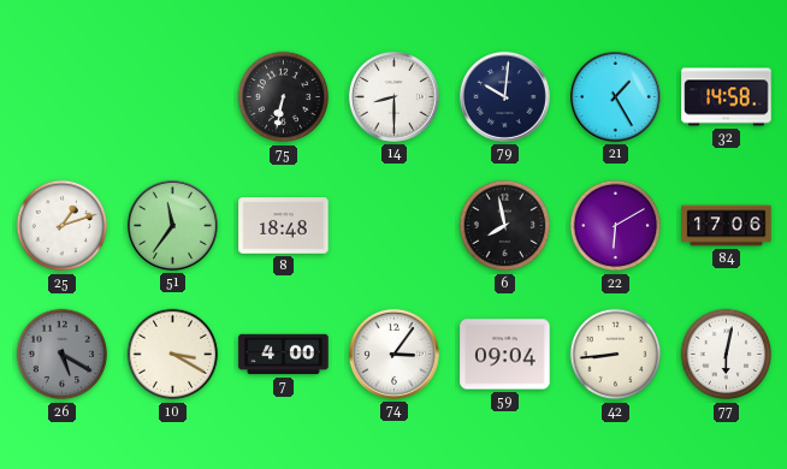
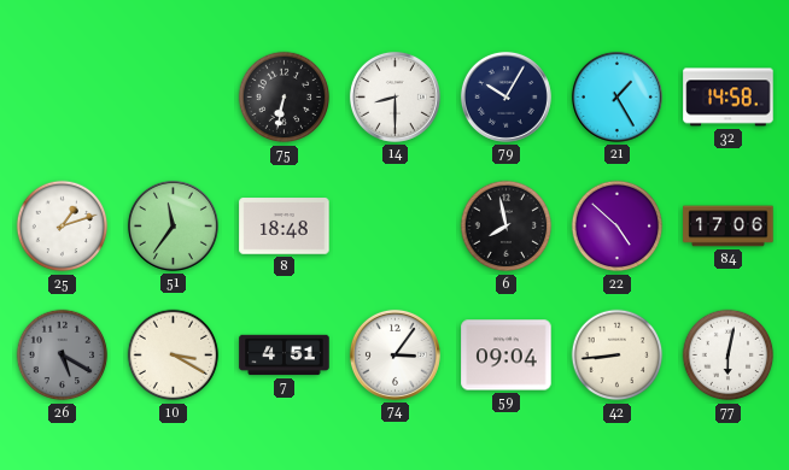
79: 10:01 -> 10:05
22: 6:10 -> 4:52
7: 4:00 -> 4:51
